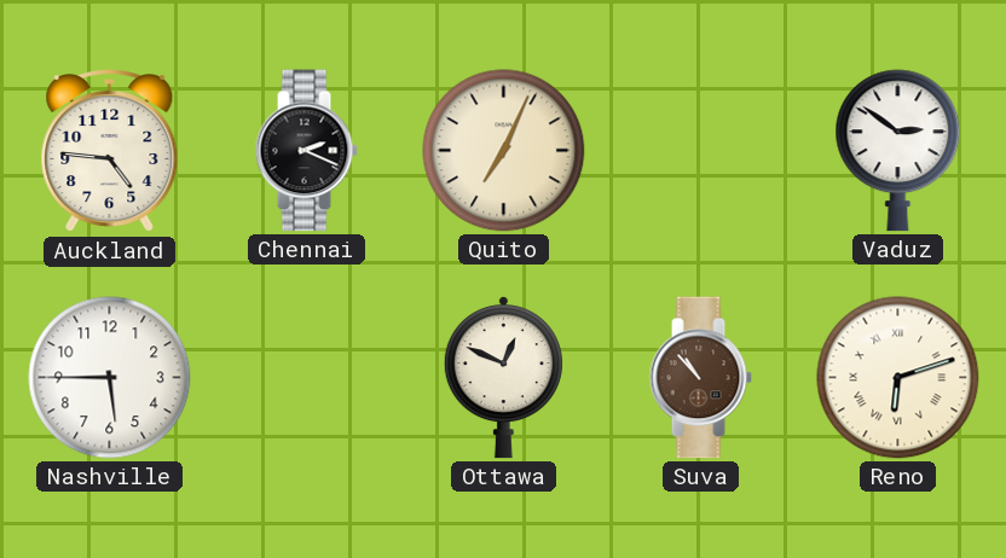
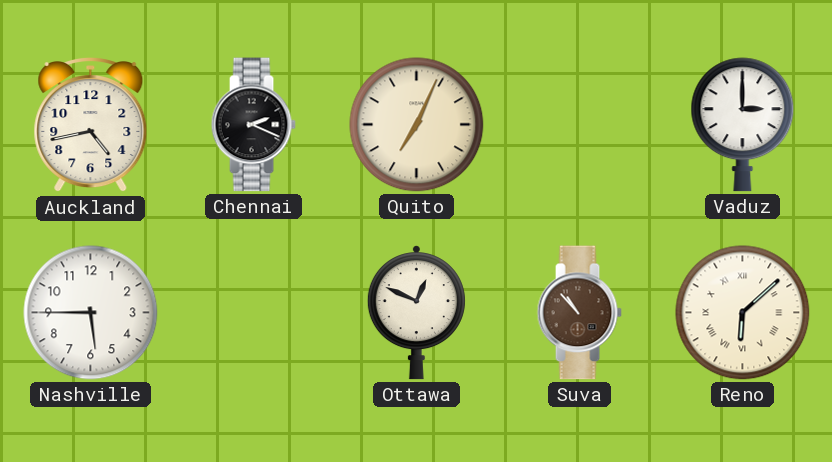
Auckland: 4:46 -> 4:43
Vaduz: 2:51 -> 3:00
Reno: 6:12 -> 6:08
